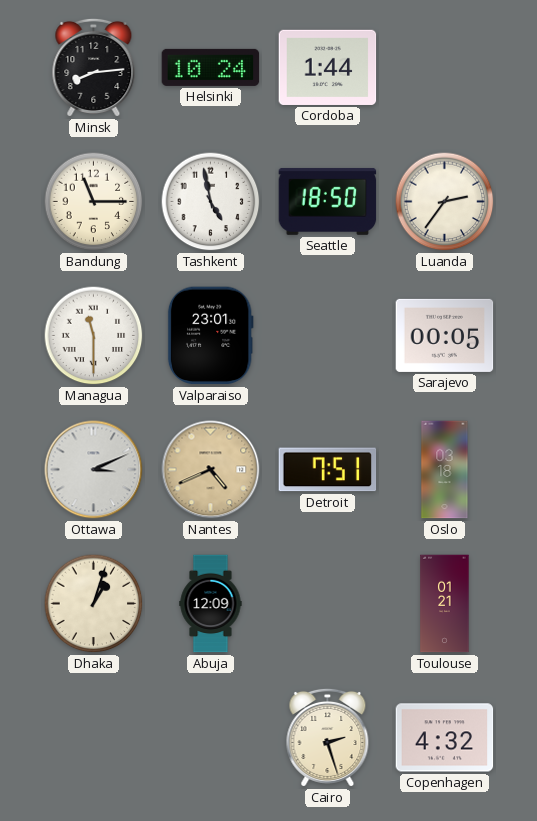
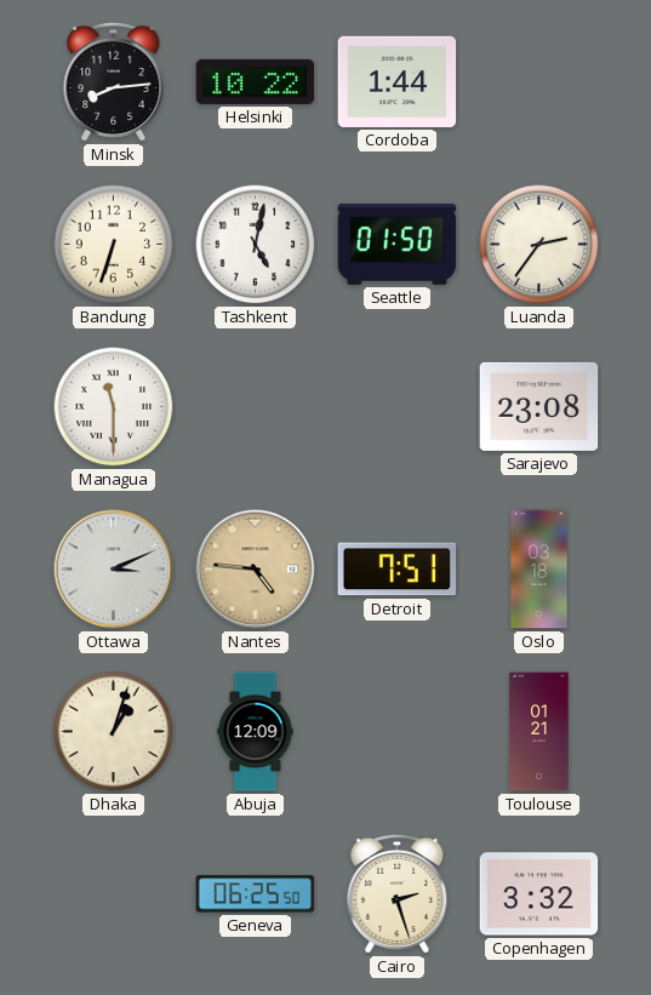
Helsinki: 10:24 -> 10:22
Bandung: 11:15 -> 6:33
Tashkent: 4:58 -> 5:02
Seattle: 18:50 -> 01:50
Valparaiso: 23:01 -> none
Sarajevo: 00:05 -> 23:08
Nantes: 4:41 -> 4:46
Geneva: none -> 06:25
Copenhagen: 4:32 -> 3:32
